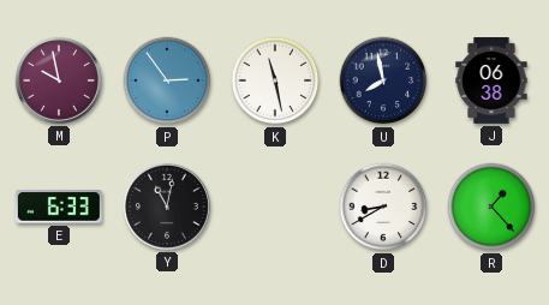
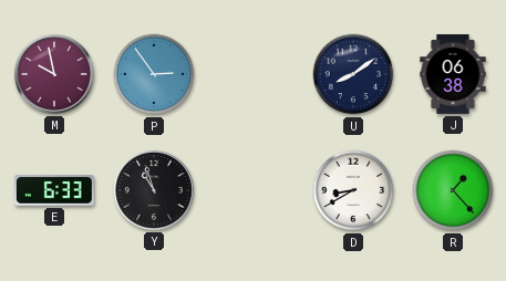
K: 11:28 -> none
U: 7:58 -> 8:09
Y: 11:02 -> 10:57
